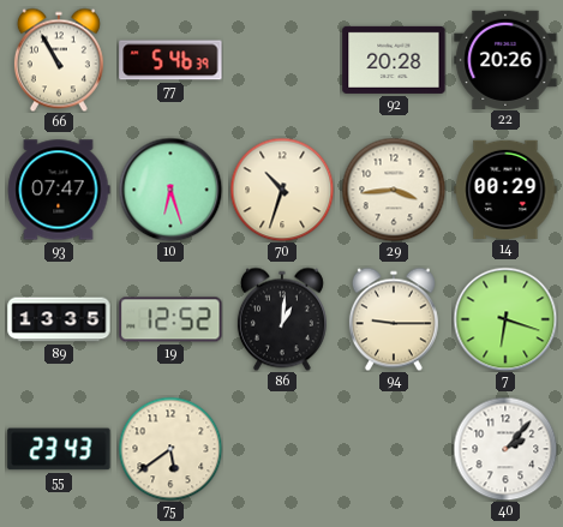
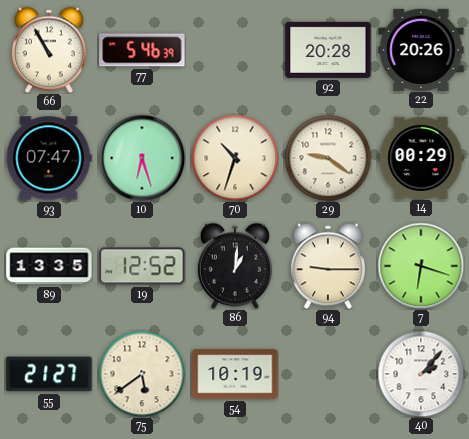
29: 3:44 -> 9:21
55: 23:43 -> 21:27
54: none -> 10:19
